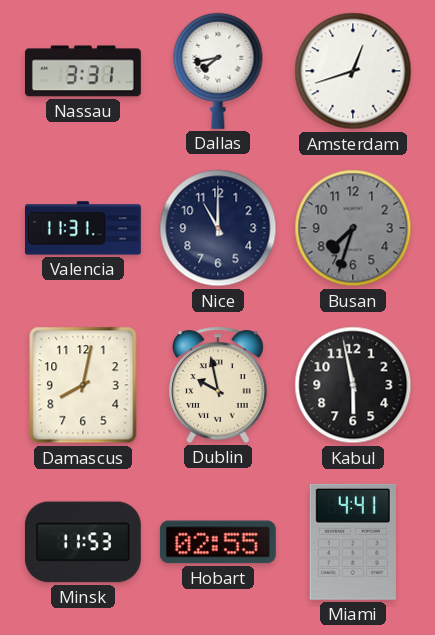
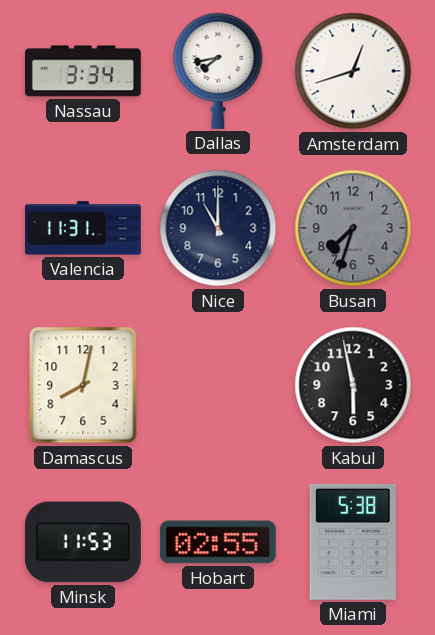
Nassau: 3:31 -> 3:34
Dublin: 9:58 -> none
Miami: 4:41 -> 5:38
